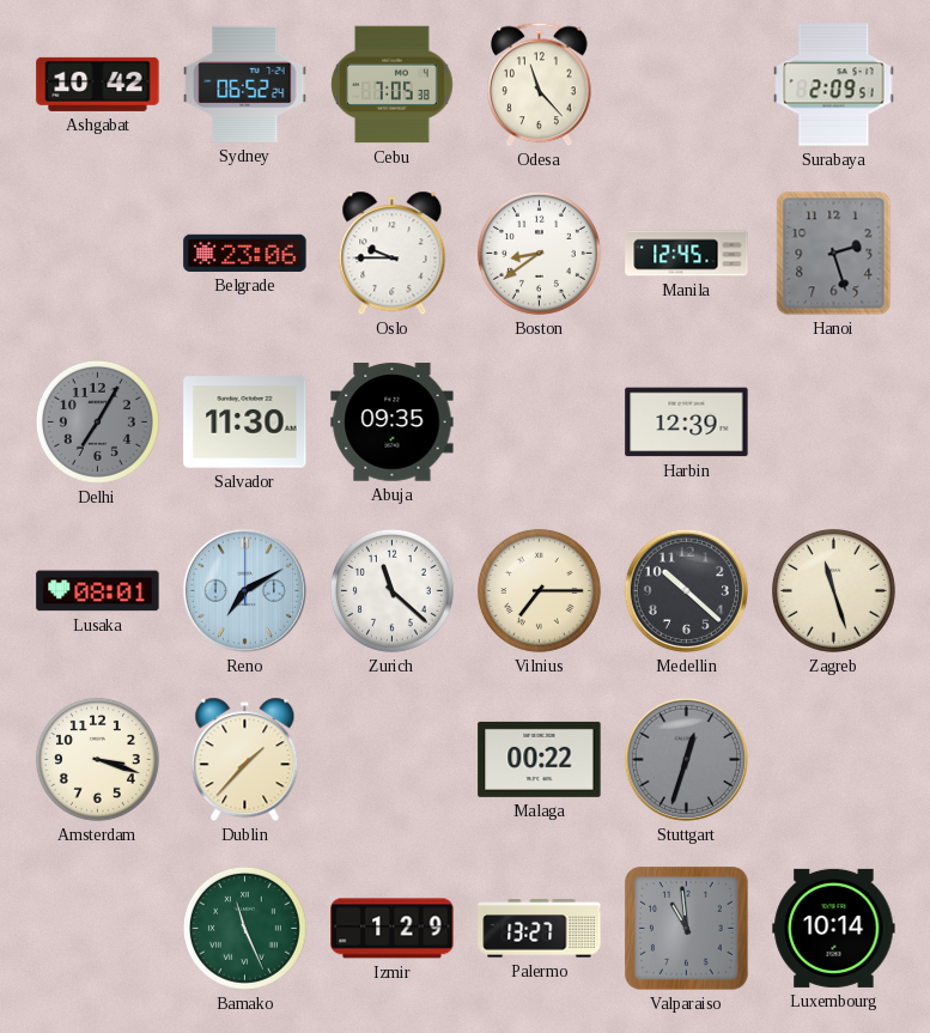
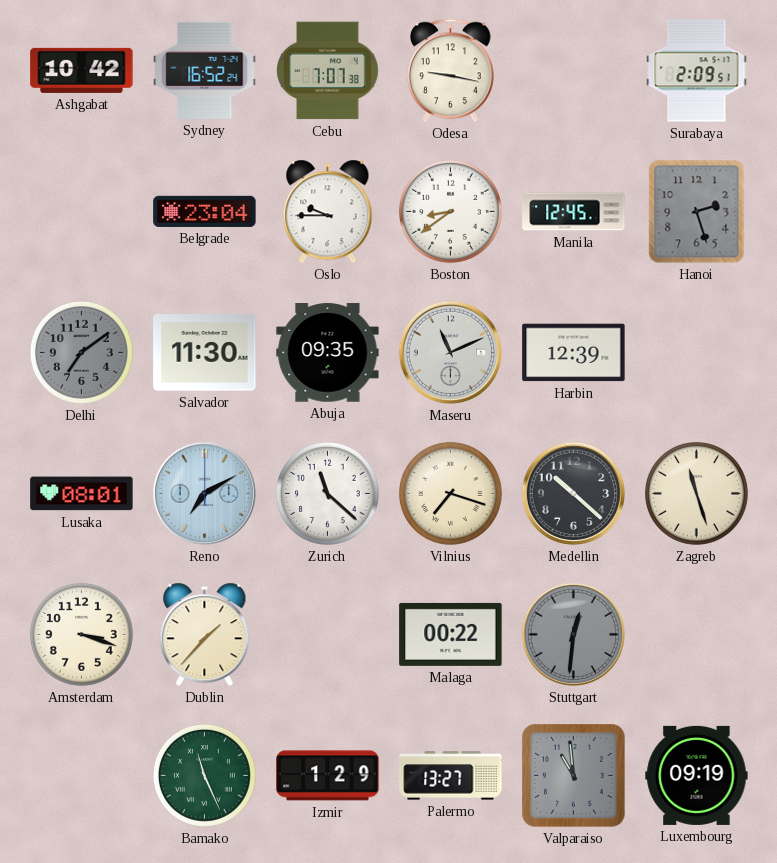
Sydney: 06:52 -> 16:52
Cebu: 7:05 -> 7:07
Odesa: 11:23 -> 9:17
Belgrade: 23:06 -> 23:04
Delhi: 7:05 -> 7:09
Maseru: none -> 11:11
Vilnius: 7:15 -> 7:18
Stuttgart: 12:33 -> 12:31
Luxembourg: 10:14 -> 09:19
